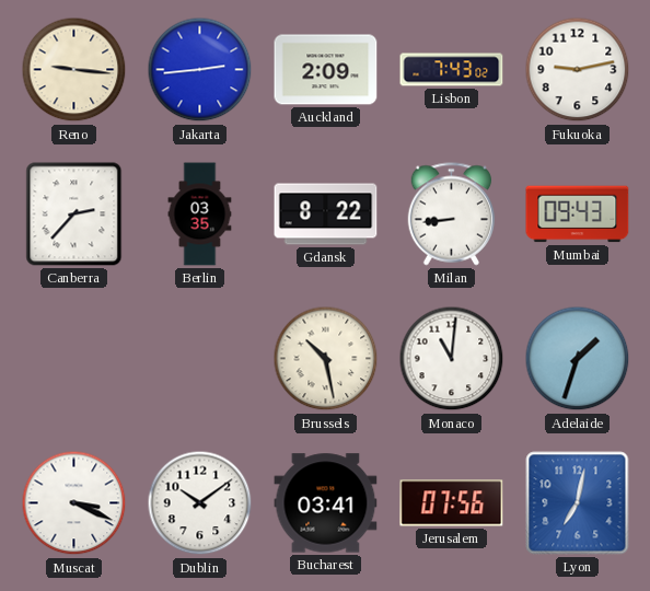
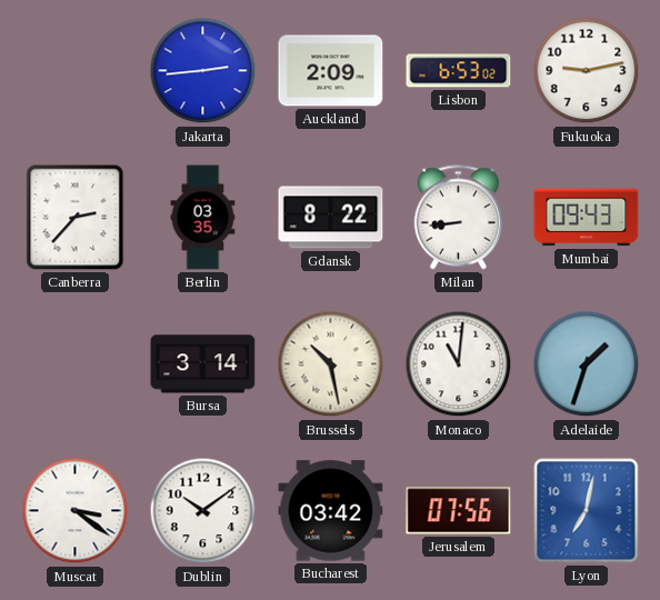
Reno: 9:16 -> none
Lisbon: 7:43 -> 6:53
Bursa: none -> 3:14
Muscat: 3:19 -> 3:21
Bucharest: 03:41 -> 03:42
